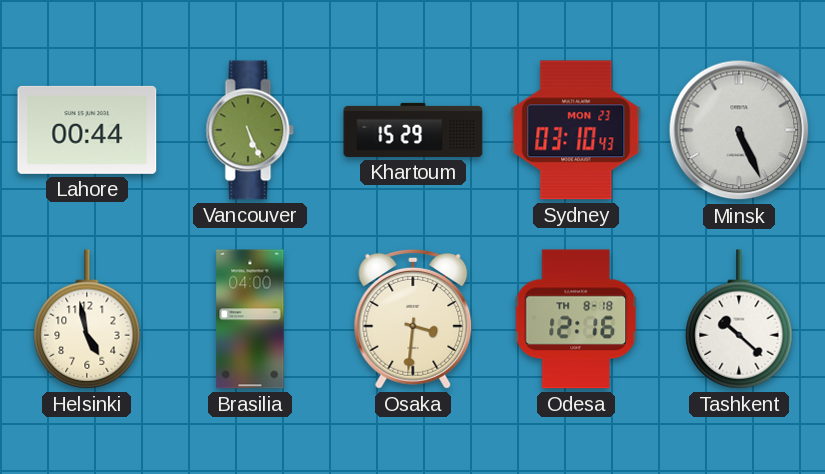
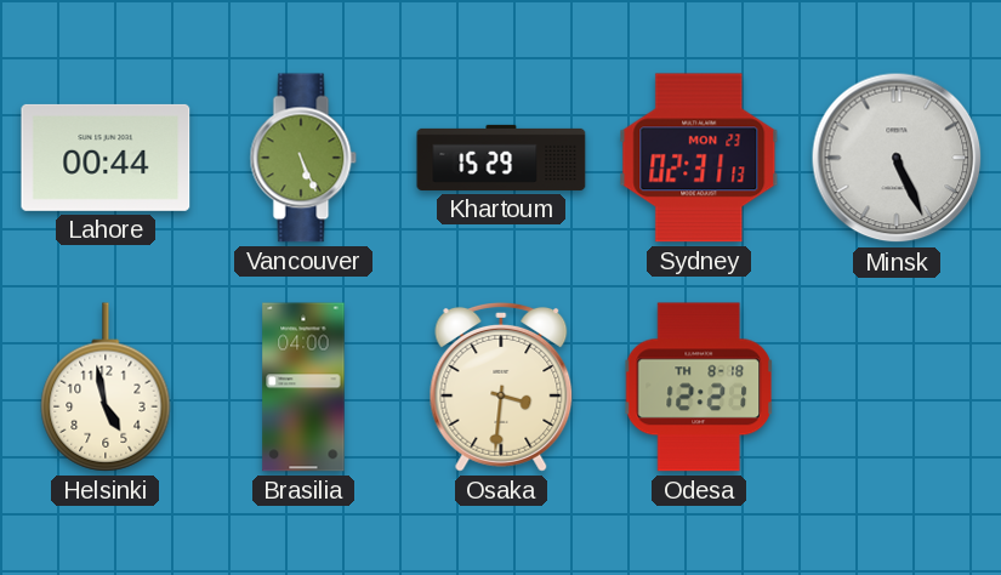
Sydney: 03:10 -> 02:31
Odesa: 12:16 -> 12:21
Tashkent: 10:22 -> none
